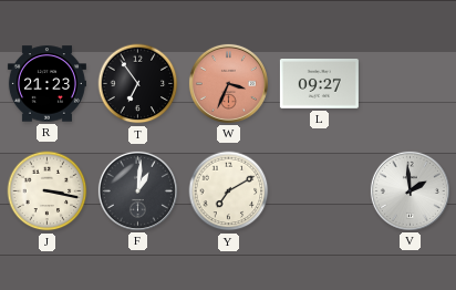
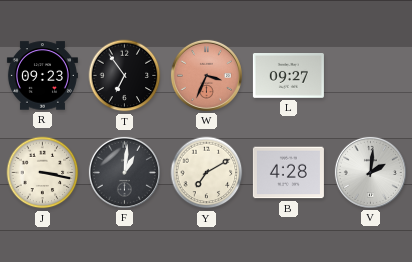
R: 21:23 -> 09:23
B: none -> 4:28
V: 1:59 -> 2:01
